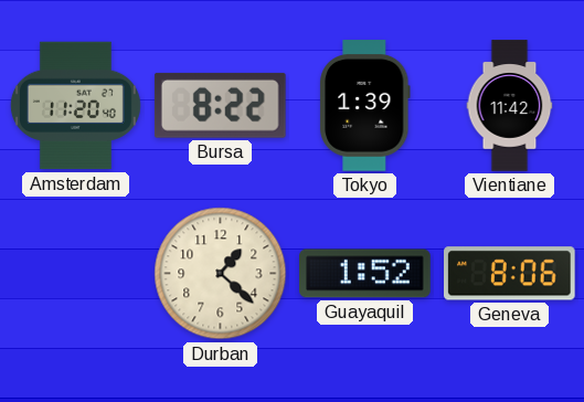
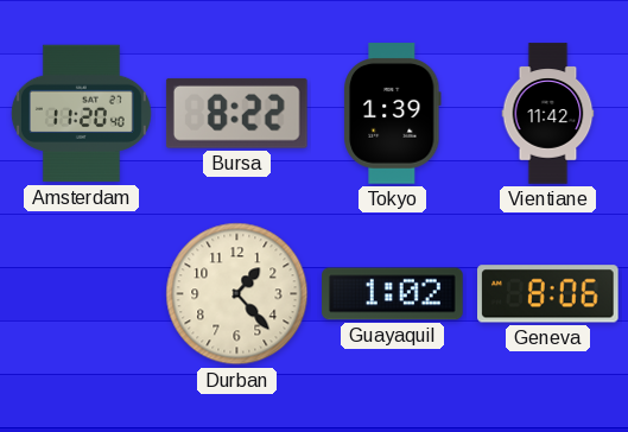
Durban: 1:22 -> 1:23
Guayaquil: 1:52 -> 1:02
